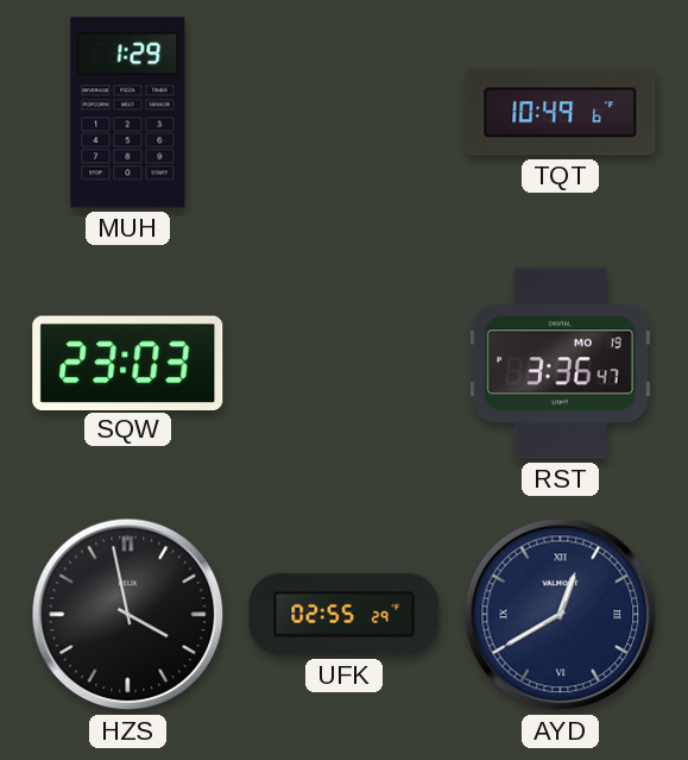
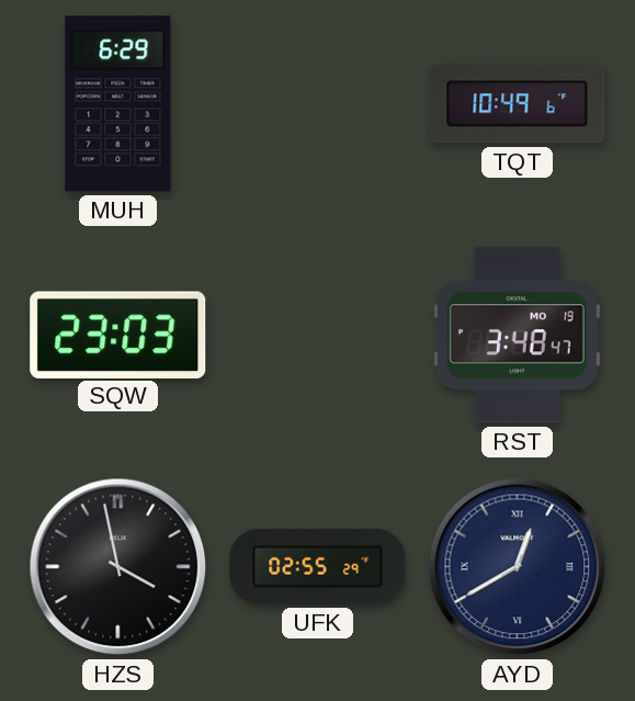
MUH: 1:29 -> 6:29
RST: 3:36 -> 3:48
